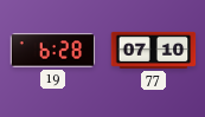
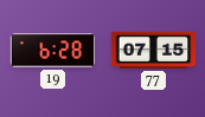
77: 07:10 -> 07:15
